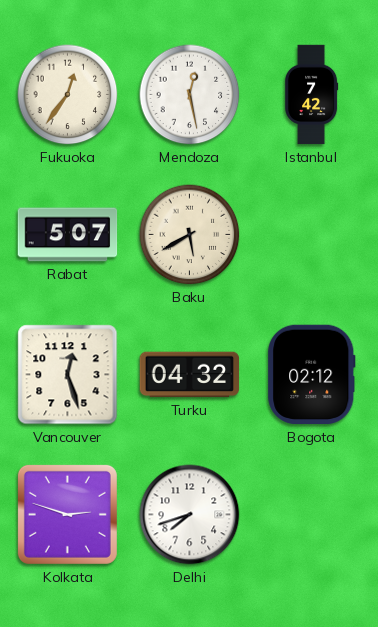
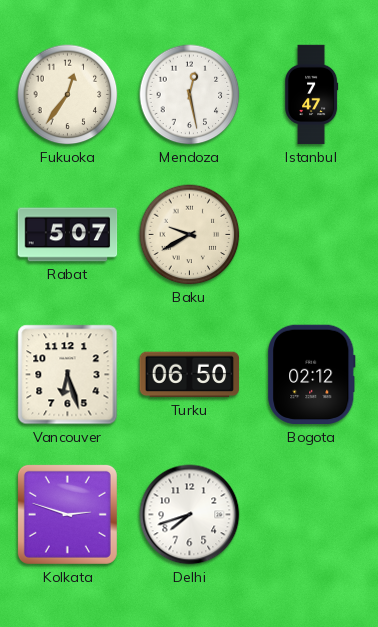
Istanbul: 7:42 -> 7:47
Baku: 5:40 -> 9:40
Vancouver: 12:27 -> 6:27
Turku: 04:32 -> 06:50
